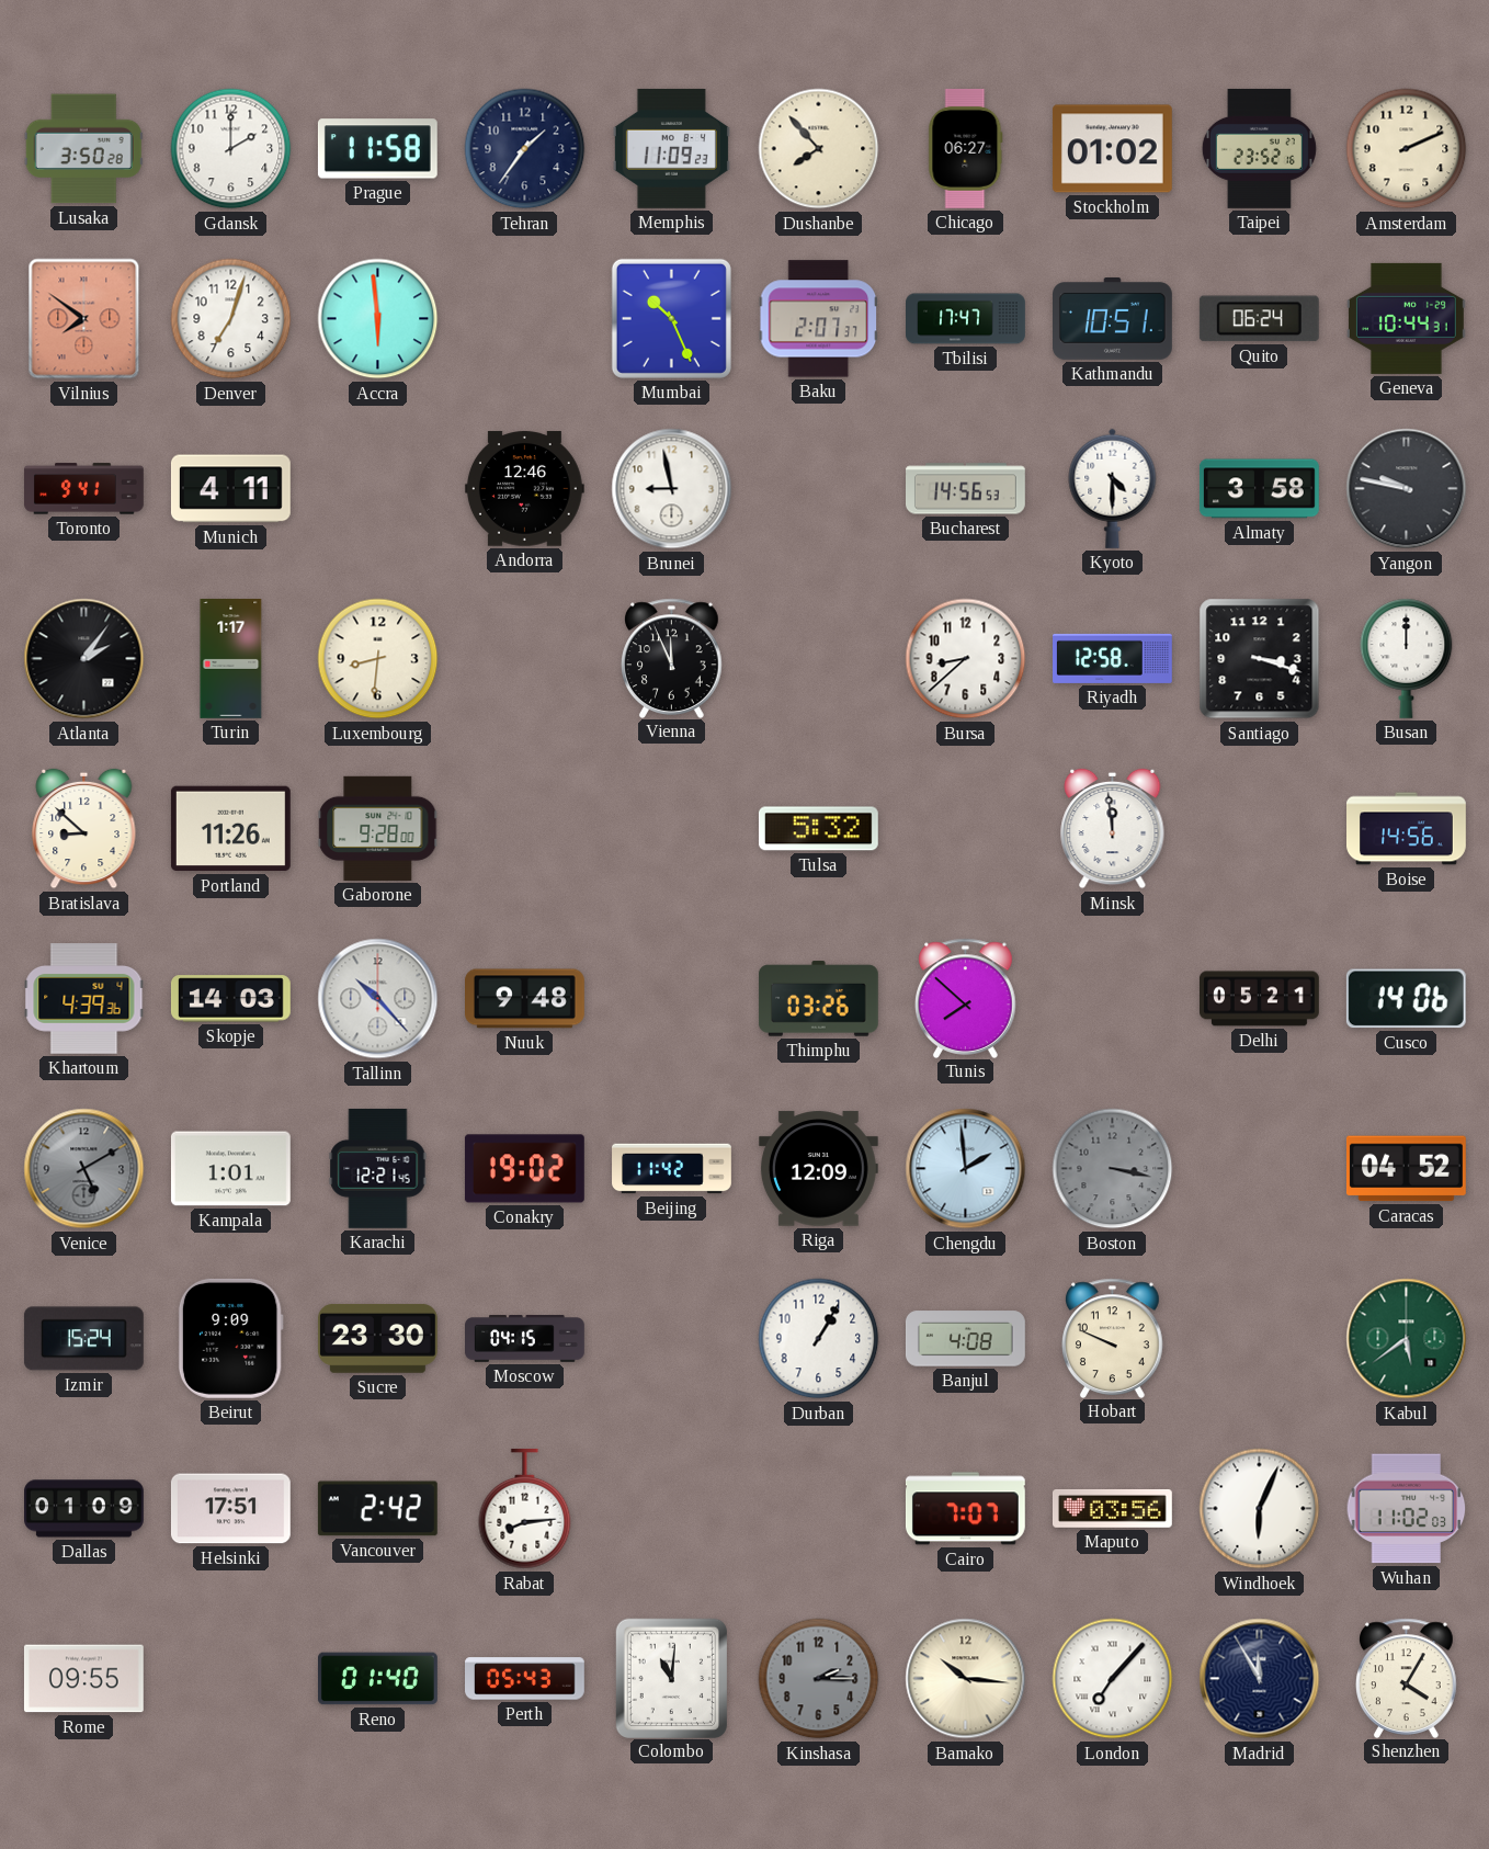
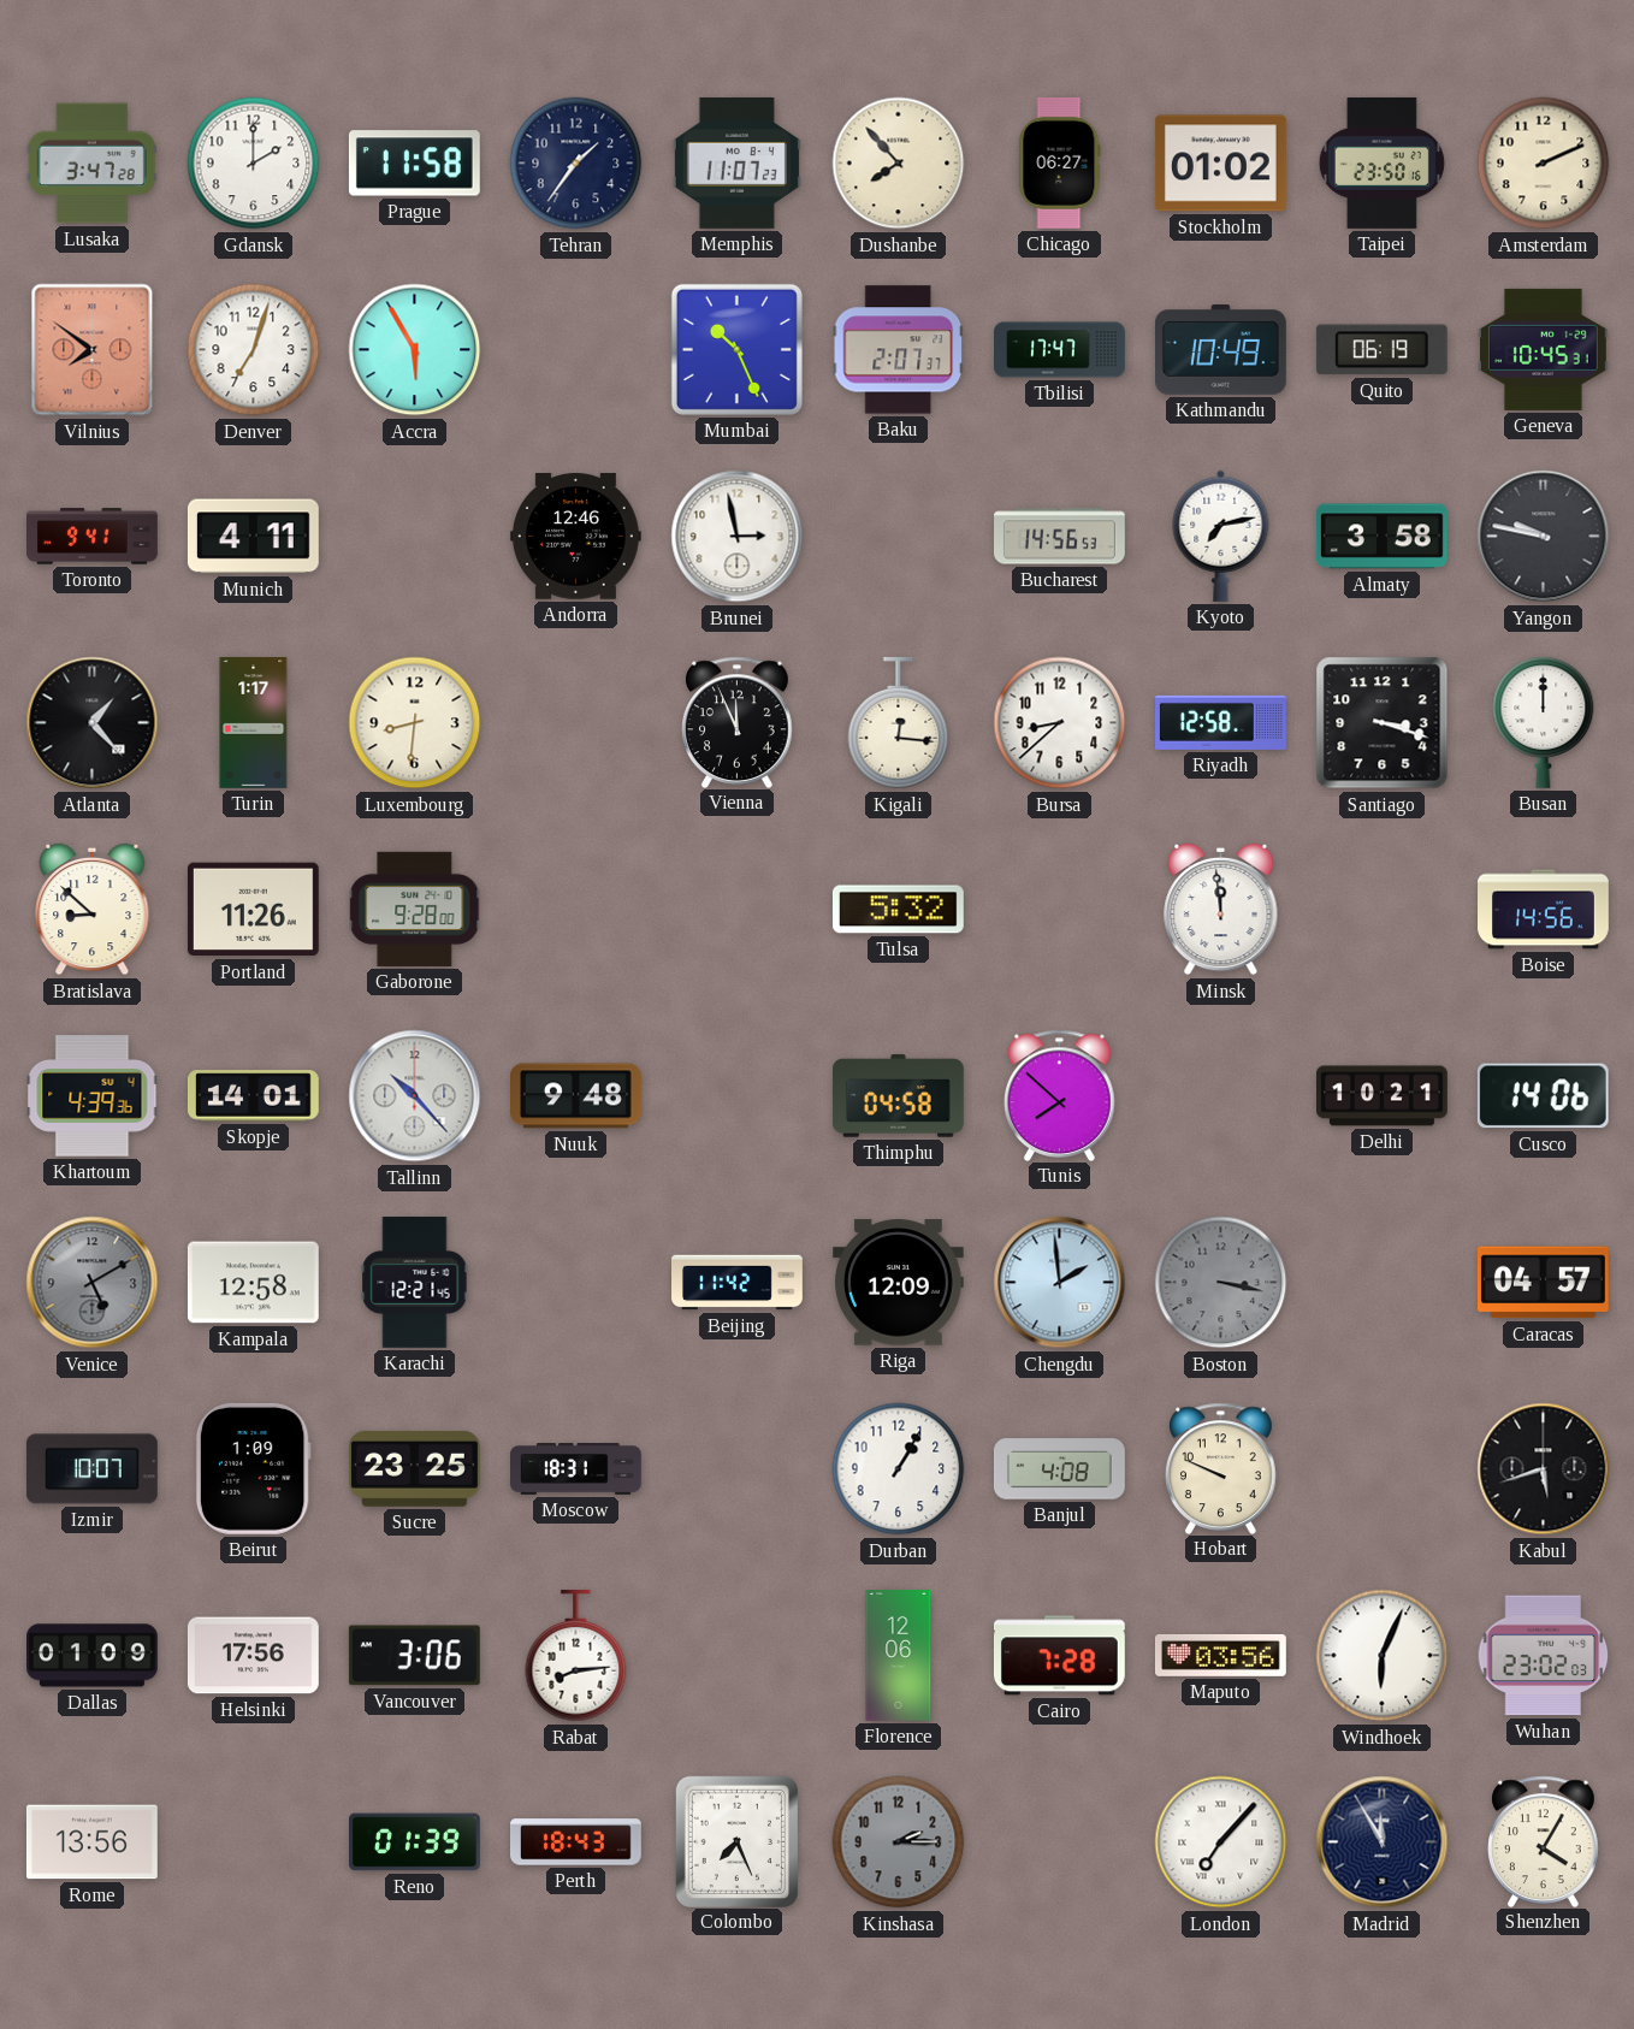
Lusaka: 3:50 -> 3:47
Memphis: 11:09 -> 11:07
Taipei: 23:52 -> 23:50
Accra: 5:59 -> 5:55
Kathmandu: 10:51 -> 10:49
Quito: 06:24 -> 06:19
Geneva: 10:44 -> 10:45
Brunei: 8:58 -> 2:58
Kyoto: 4:30 -> 7:13
Atlanta: 2:06 -> 1:23
Kigali: none -> 12:16
Skopje: 14:03 -> 14:01
Thimphu: 03:26 -> 04:58
Delhi: 05:21 -> 10:21
Kampala: 1:01 -> 12:58
Conakry: 19:02 -> none
Caracas: 04:52 -> 04:57
Izmir: 15:24 -> 10:07
Beirut: 9:09 -> 1:09
Sucre: 23:30 -> 23:25
Moscow: 04:15 -> 18:31
Kabul: 5:39 -> 5:42
Kabul dial: green -> black
Helsinki: 17:51 -> 17:56
Vancouver: 2:42 -> 3:06
Florence: none -> 12:06
Cairo: 7:07 -> 7:28
Wuhan: 11:02 -> 23:02
Rome: 09:55 -> 13:56
Reno: 01:40 -> 01:39
Perth: 05:43 -> 18:43
Colombo: 11:01 -> 7:26
Bamako: 10:16 -> none
